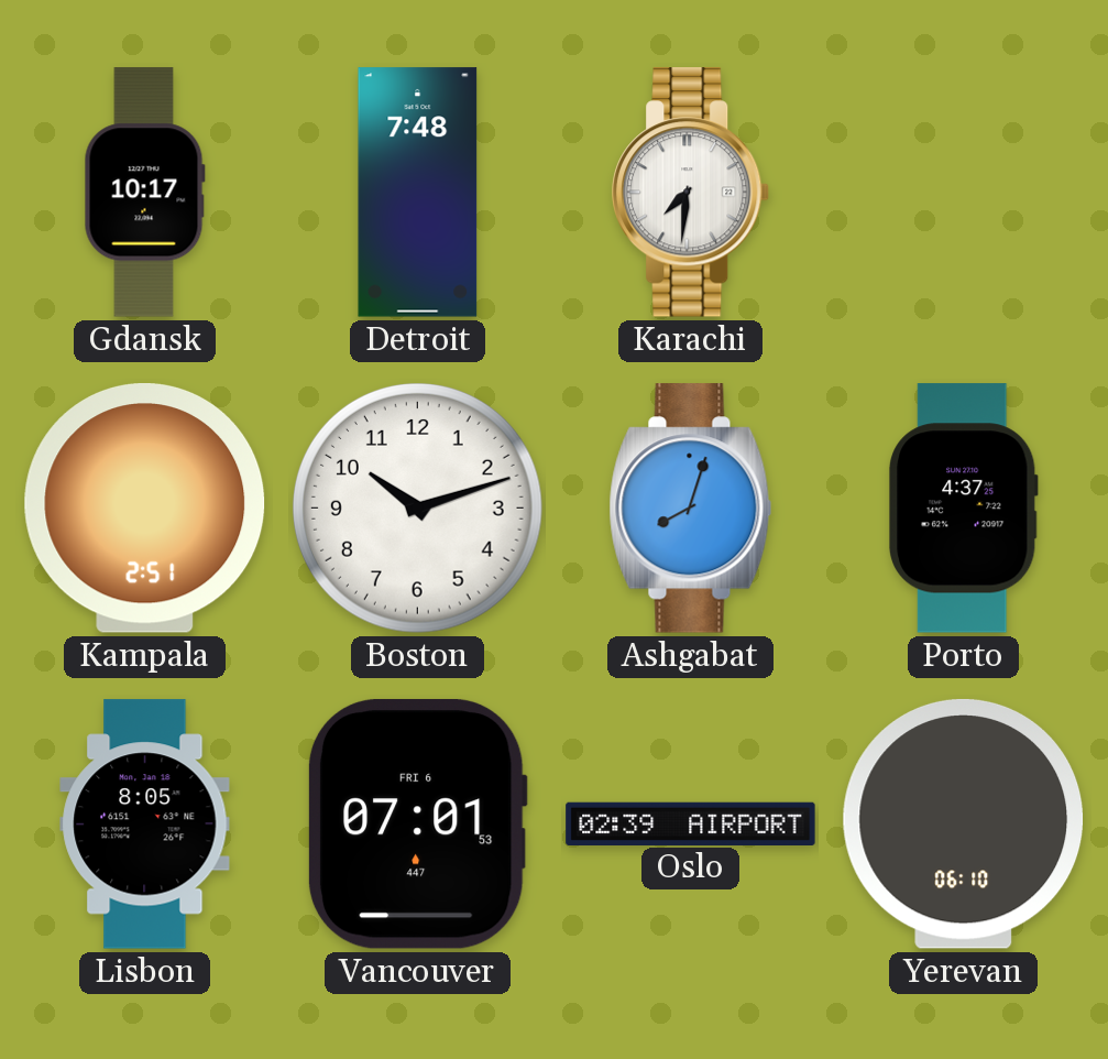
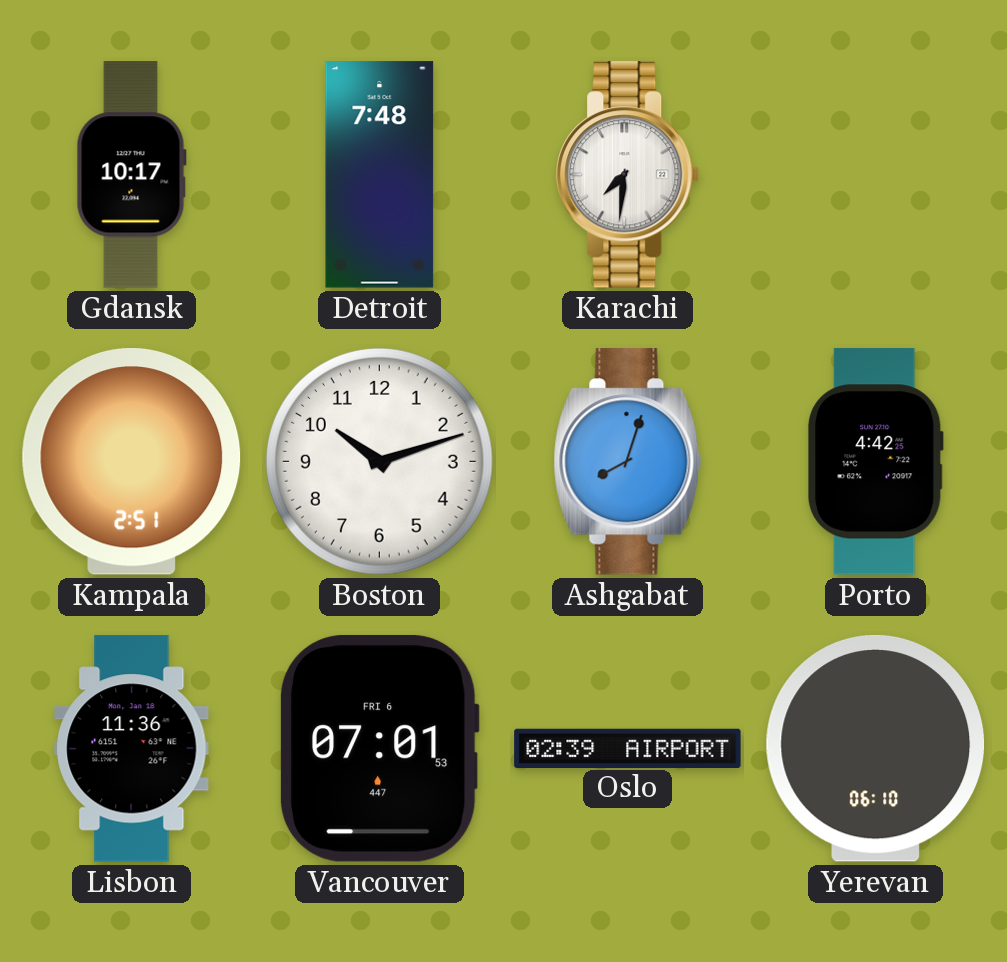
Porto: 4:37 -> 4:42
Lisbon: 8:05 -> 11:36
